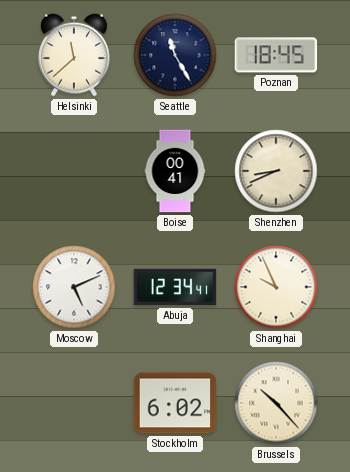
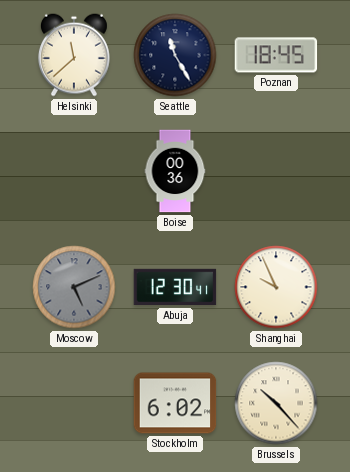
Boise: 00:41 -> 00:36
Shenzhen: 8:41 -> none
Moscow dial: white -> grey
Abuja: 12:34 -> 12:30
